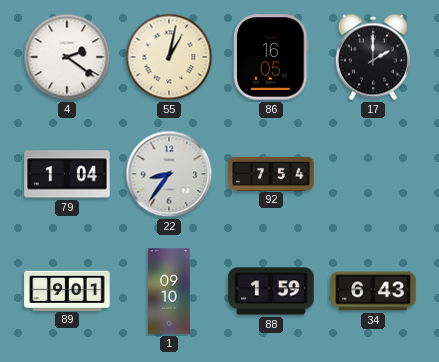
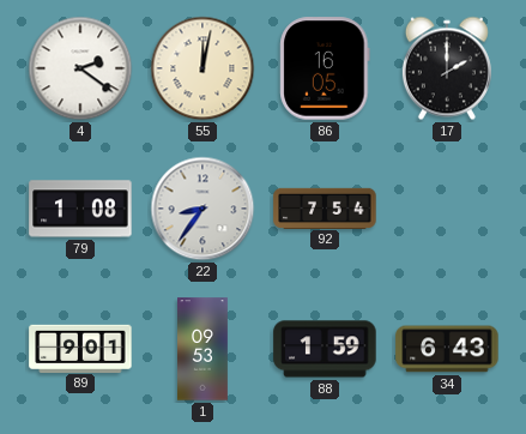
55: 1:02 -> 12:02
79: 1:04 -> 1:08
1: 09:10 -> 09:53
